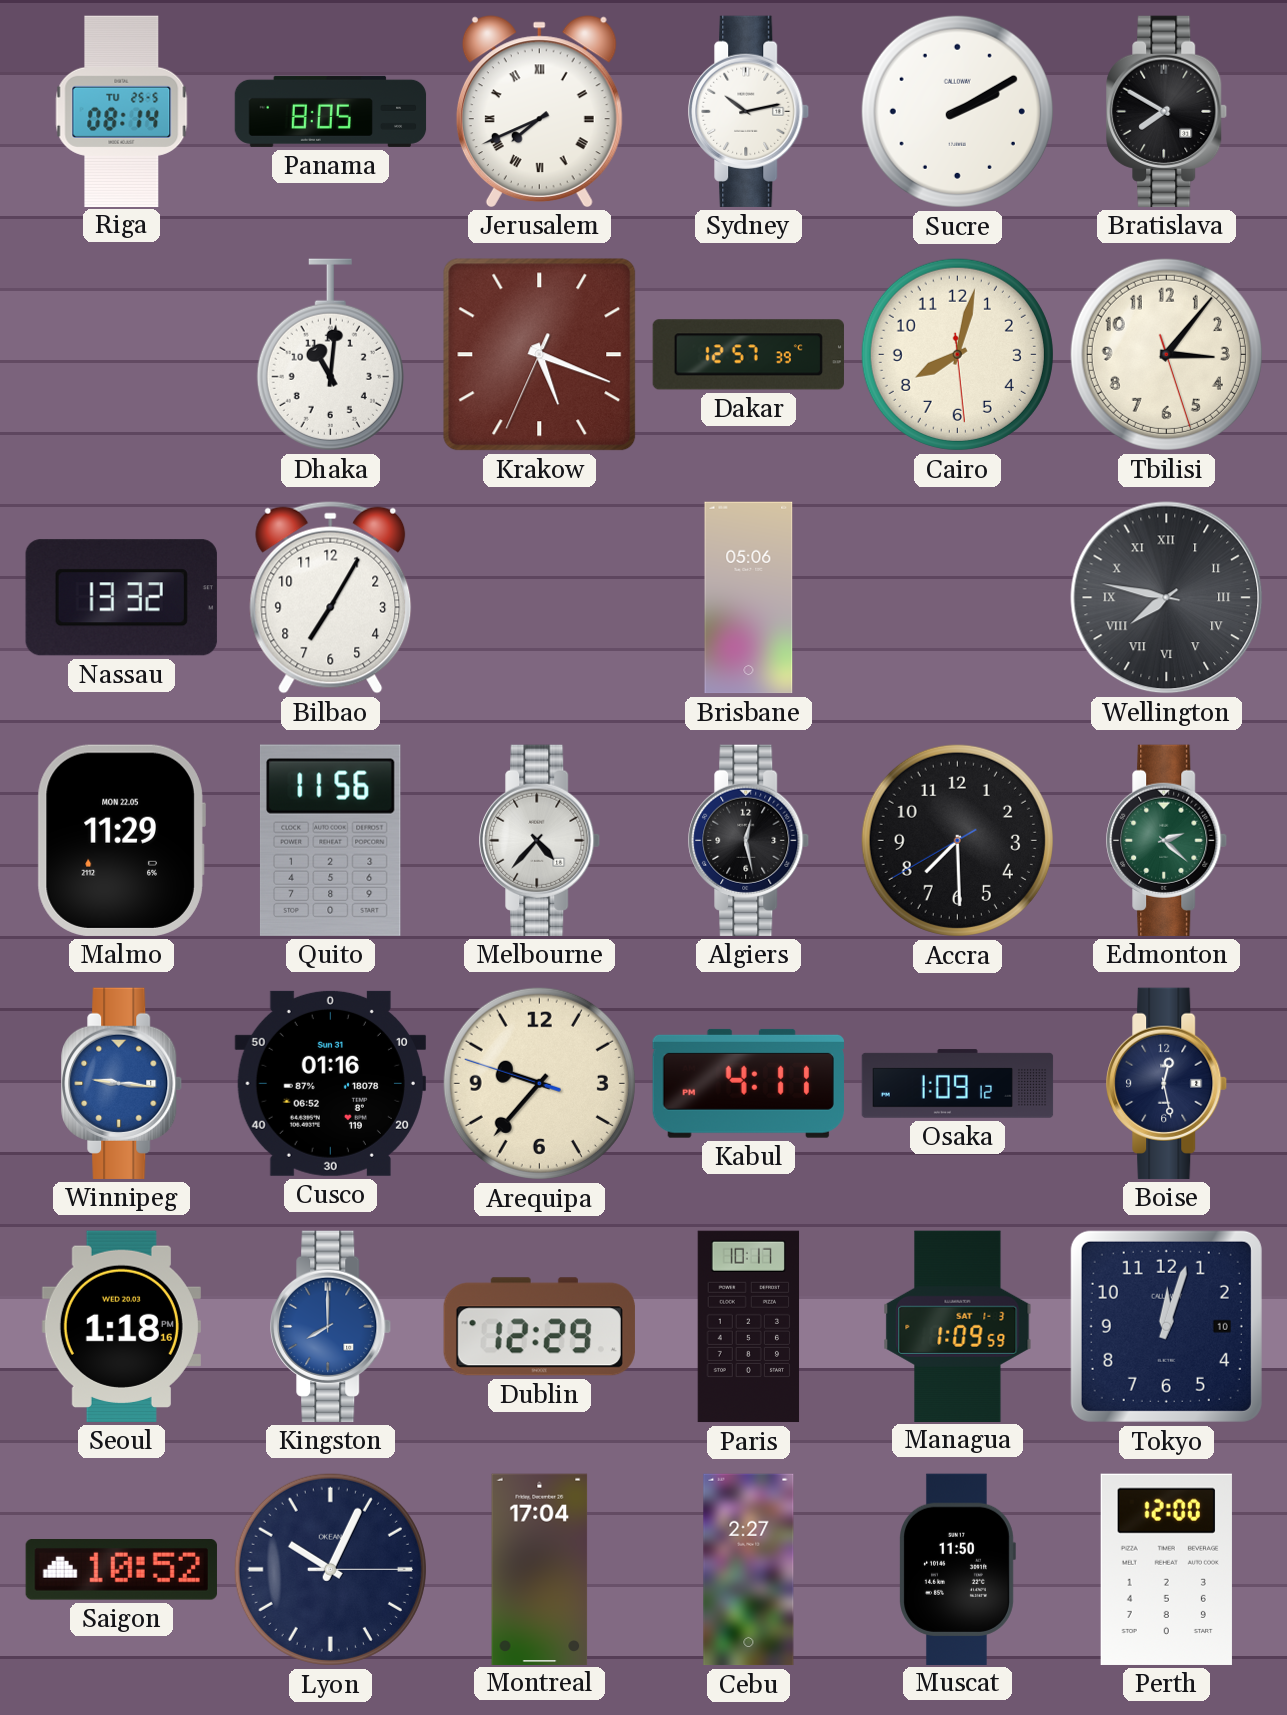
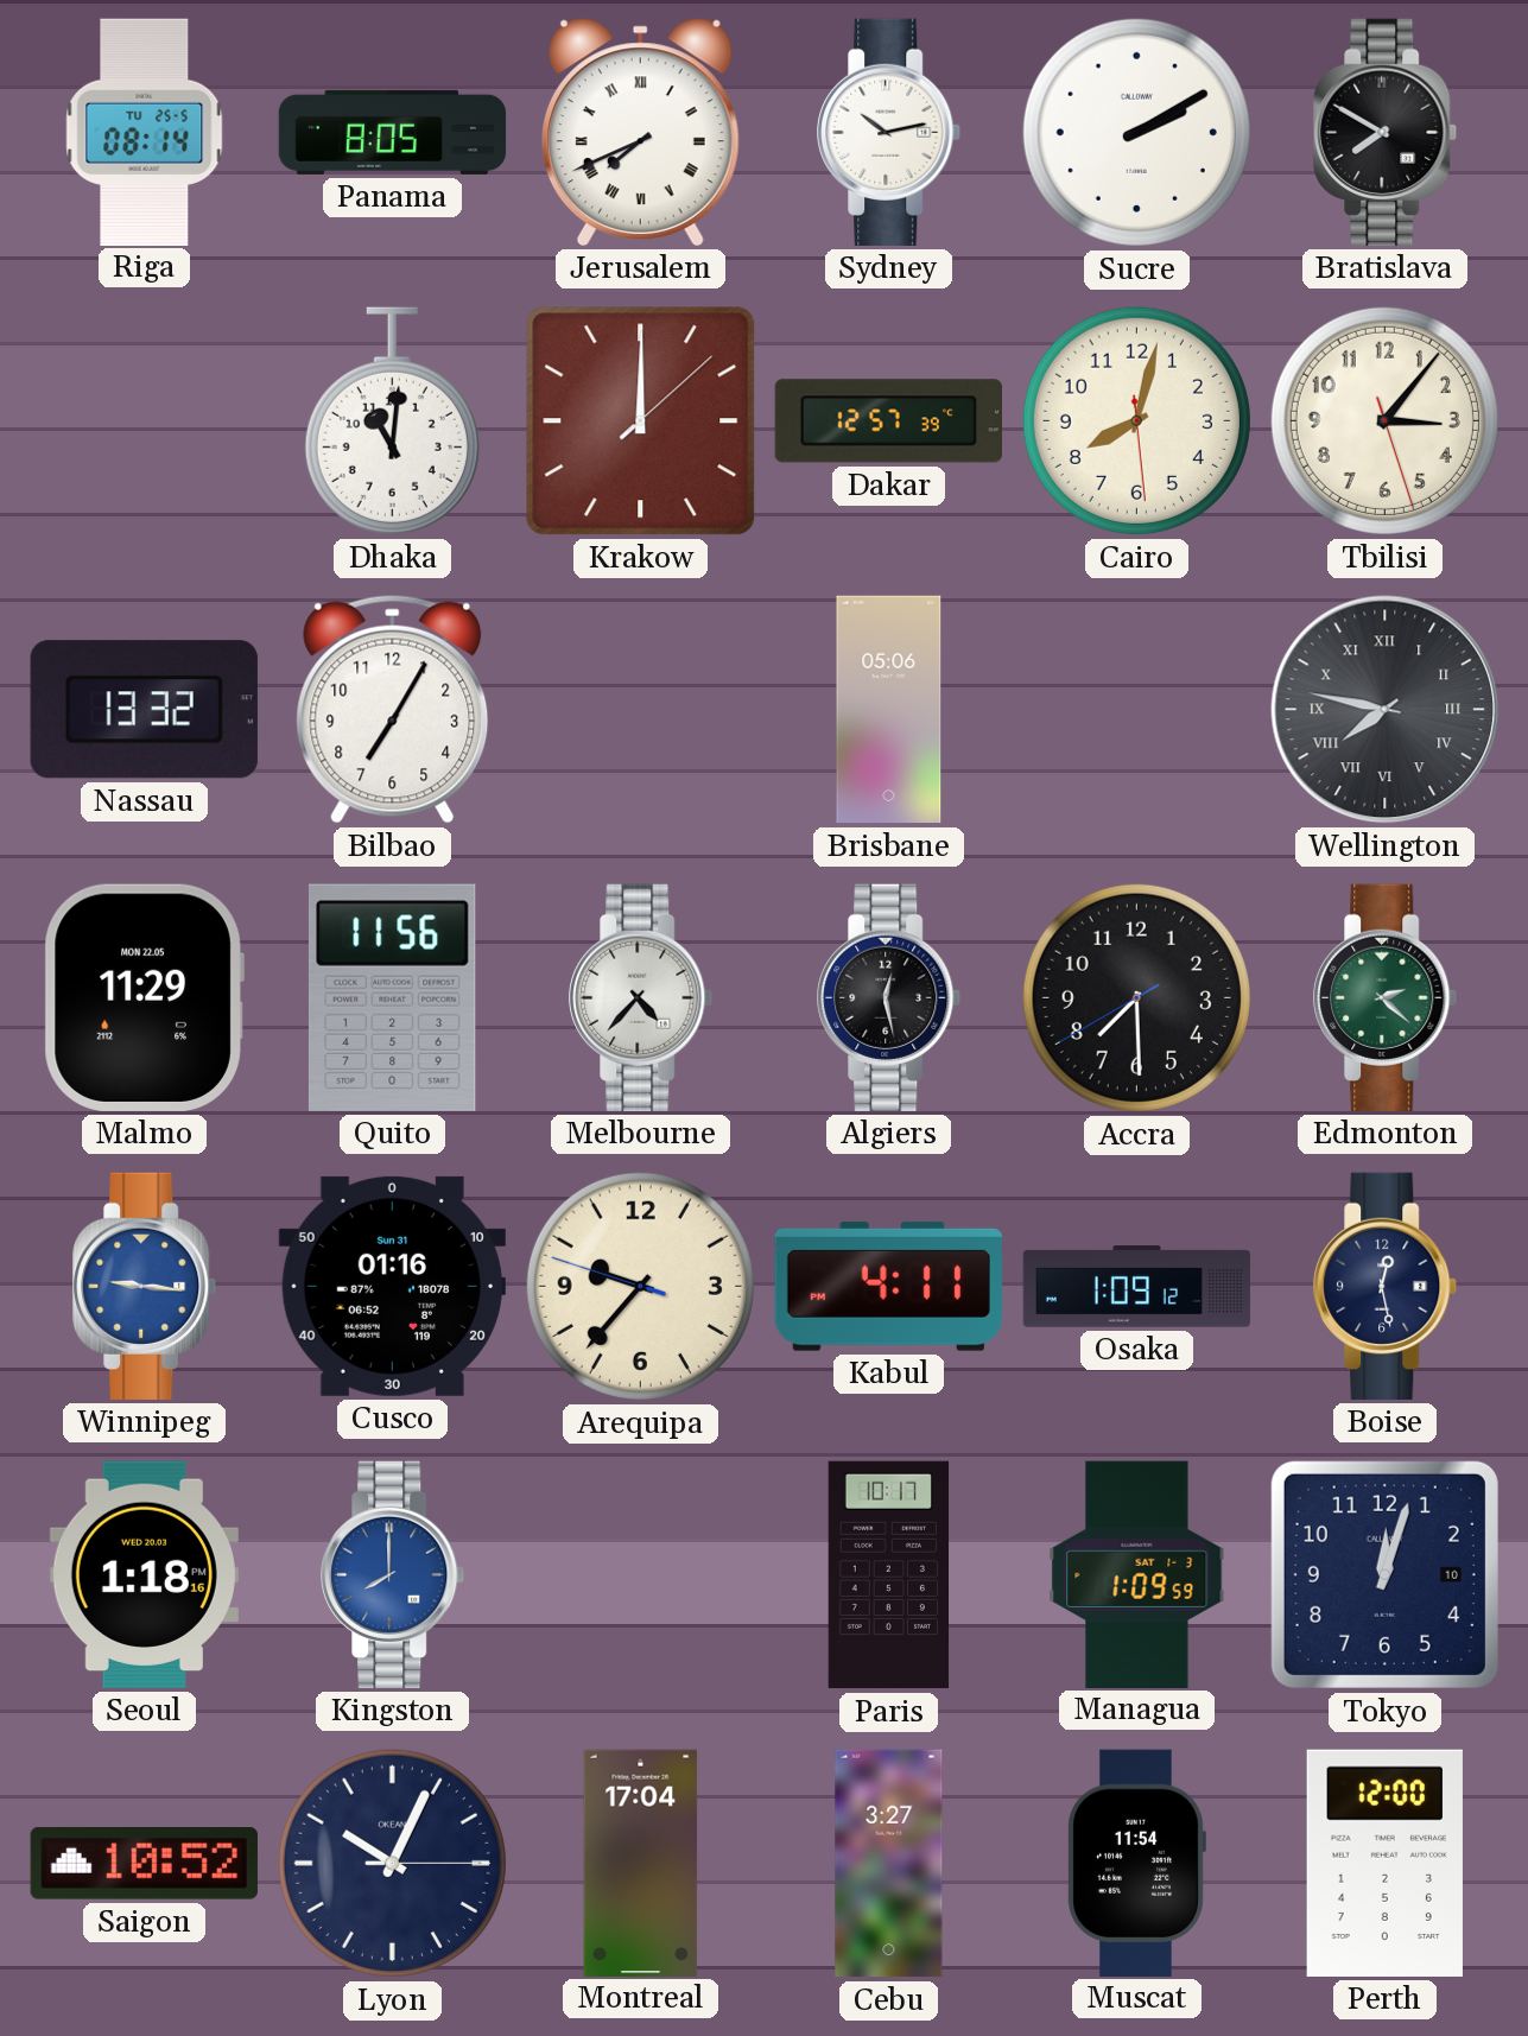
Krakow: 5:18 -> 12:00
Dublin: 12:29 -> none
Cebu: 2:27 -> 3:27
Muscat: 11:50 -> 11:54
